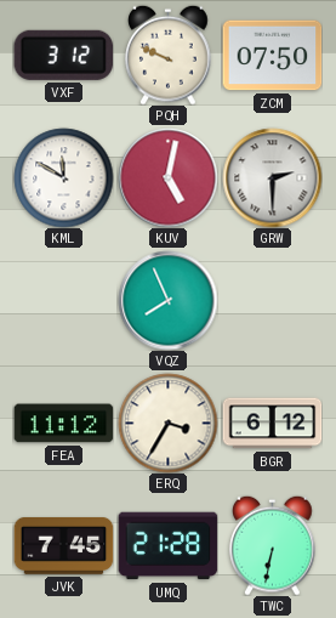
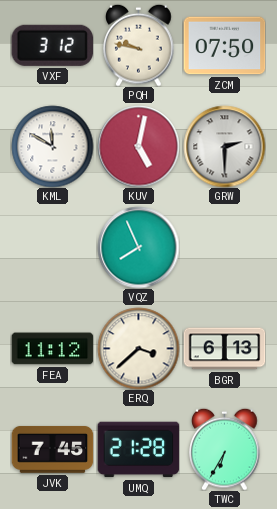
PQH: 9:49 -> 9:47
ERQ: 3:35 -> 3:38
BGR: 6:12 -> 6:13
TWC: 6:32 -> 6:35
